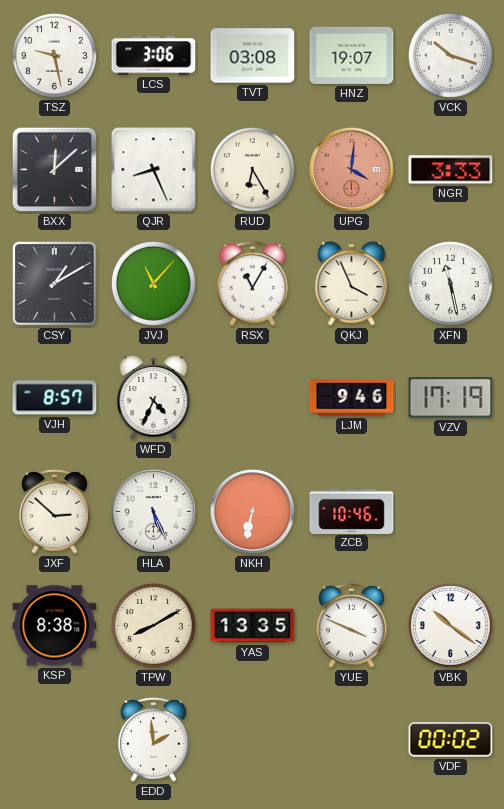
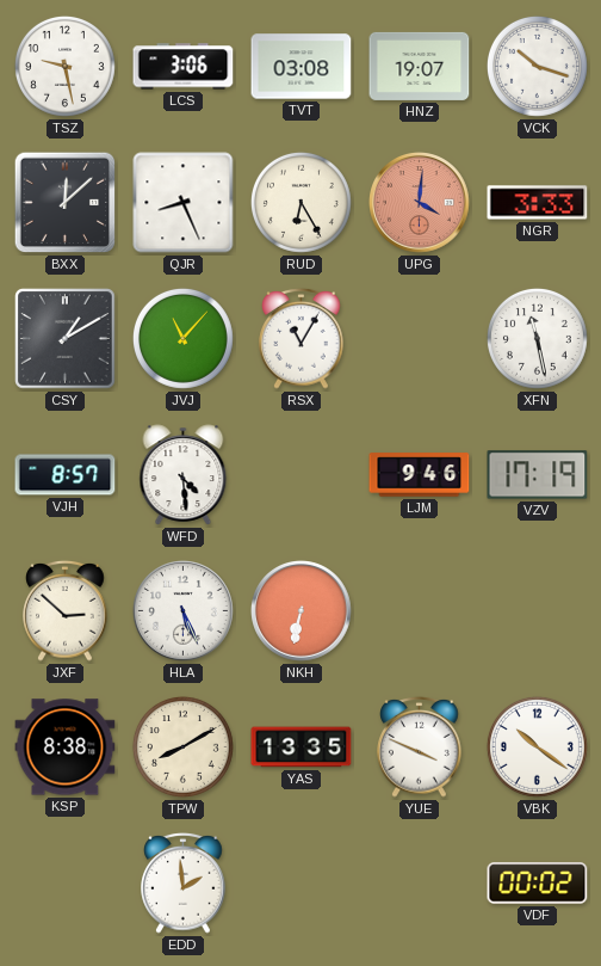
QKJ: 3:56 -> none
WFD: 4:34 -> 4:29
ZCB: 10:46 -> none
